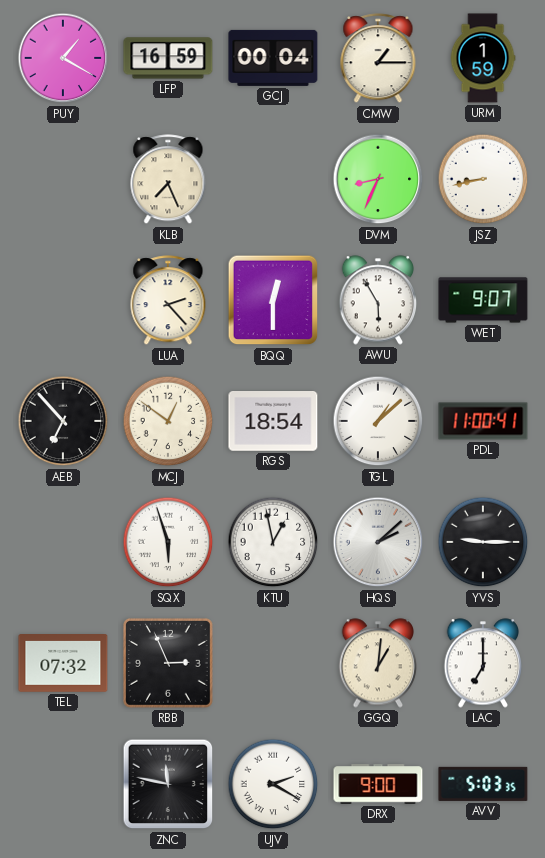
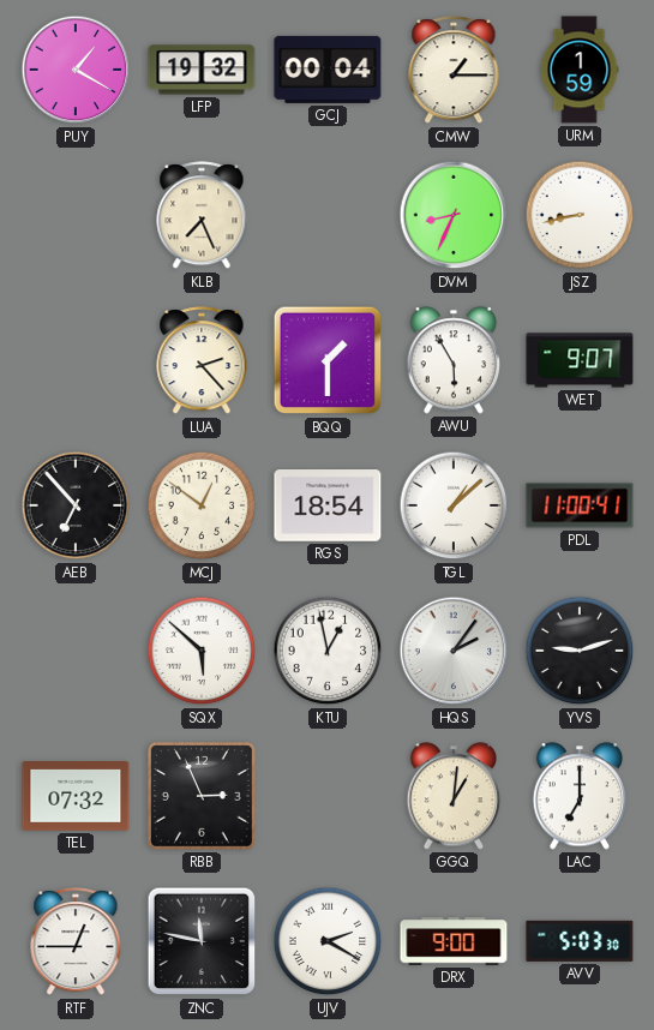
LFP: 16:59 -> 19:32
BQQ: 12:30 -> 1:30
SQX: 5:57 -> 5:52
HQS: 2:08 -> 2:06
YVS: 9:15 -> 9:12
RTF: none -> 12:45
AVV: 5:03:35 -> 5:03:30
